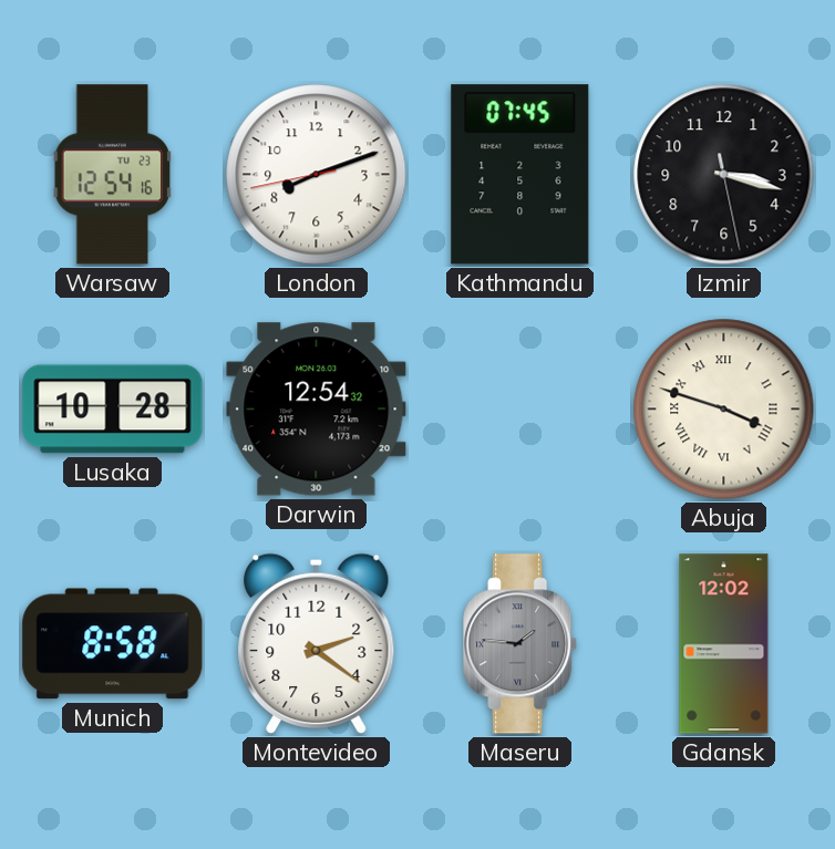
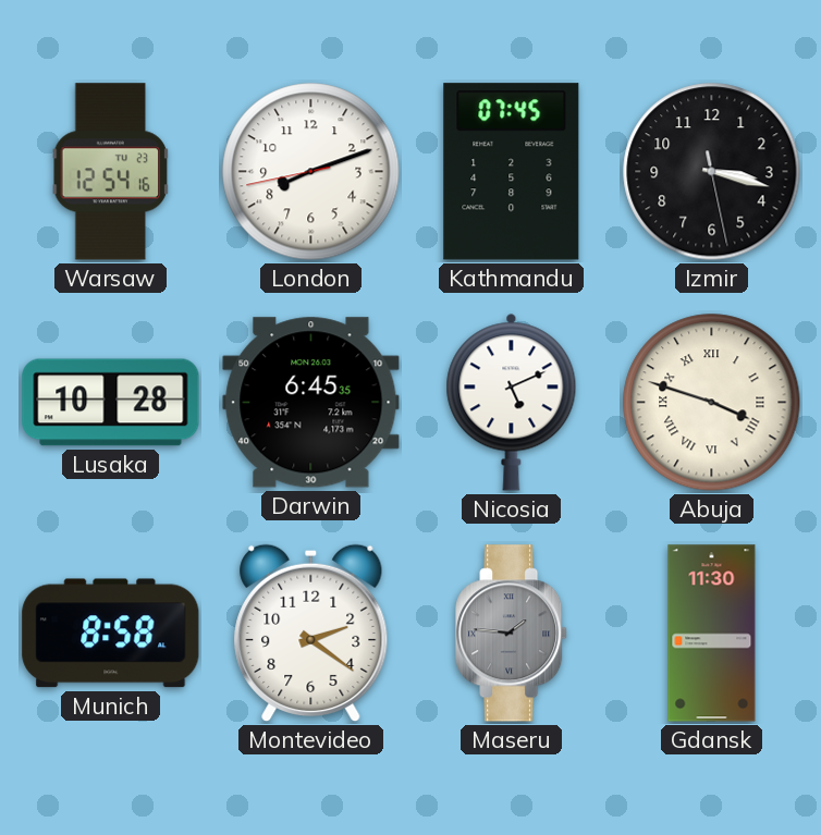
Darwin: 12:54 -> 6:45
Nicosia: none -> 5:11
Gdansk: 12:02 -> 11:30
